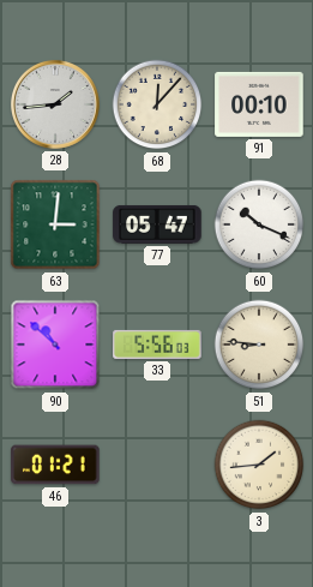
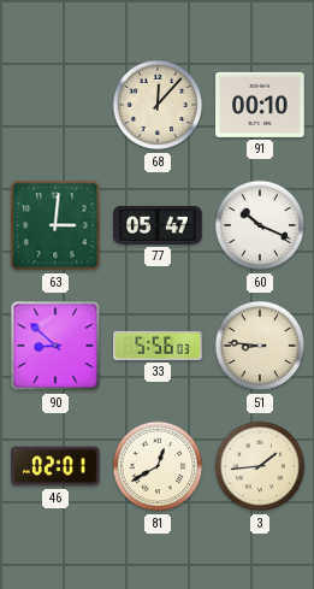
28: 1:44 -> none
90: 10:52 -> 8:52
46: 01:21 -> 02:01
81: none -> 12:40
